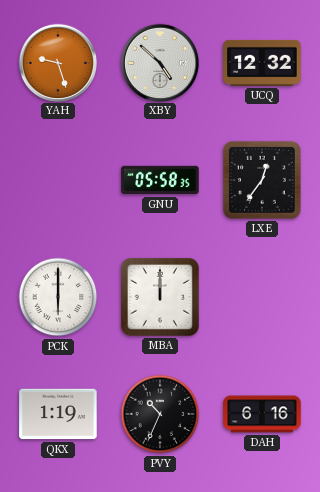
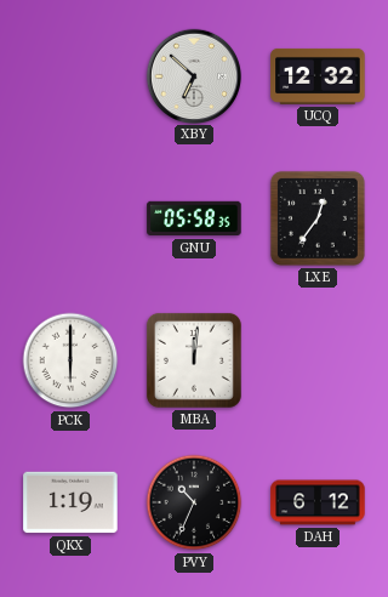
YAH: 9:27 -> none
XBY: 4:52 -> 6:52
MBA: 12:00 -> 12:01
DAH: 6:16 -> 6:12
